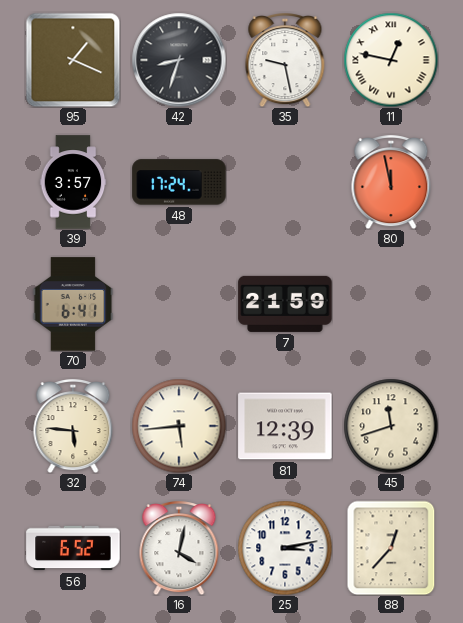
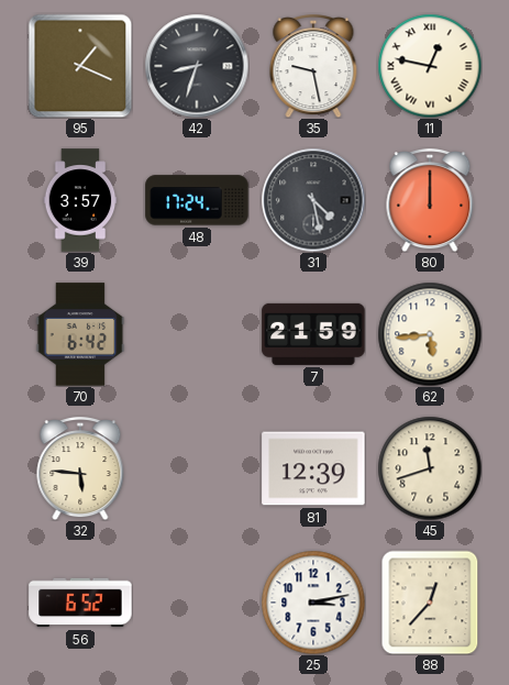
31: none -> 4:28
80: 11:58 -> 12:00
70: 6:41 -> 6:42
62: none -> 5:44
74: 5:44 -> none
16: 4:02 -> none
